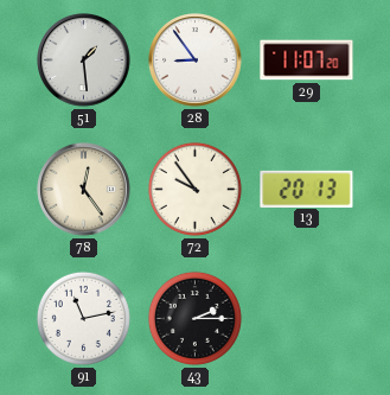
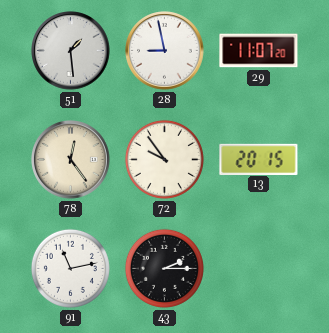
28: 8:54 -> 8:58
13: 20:13 -> 20:15
